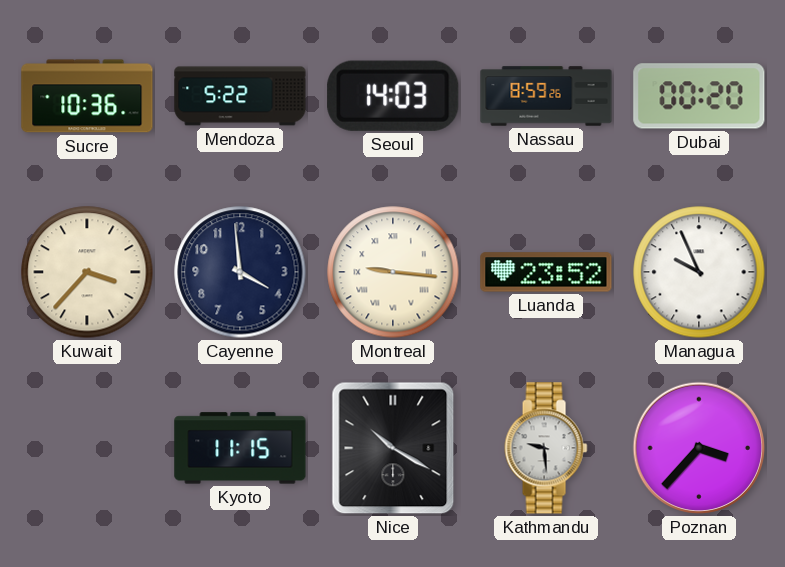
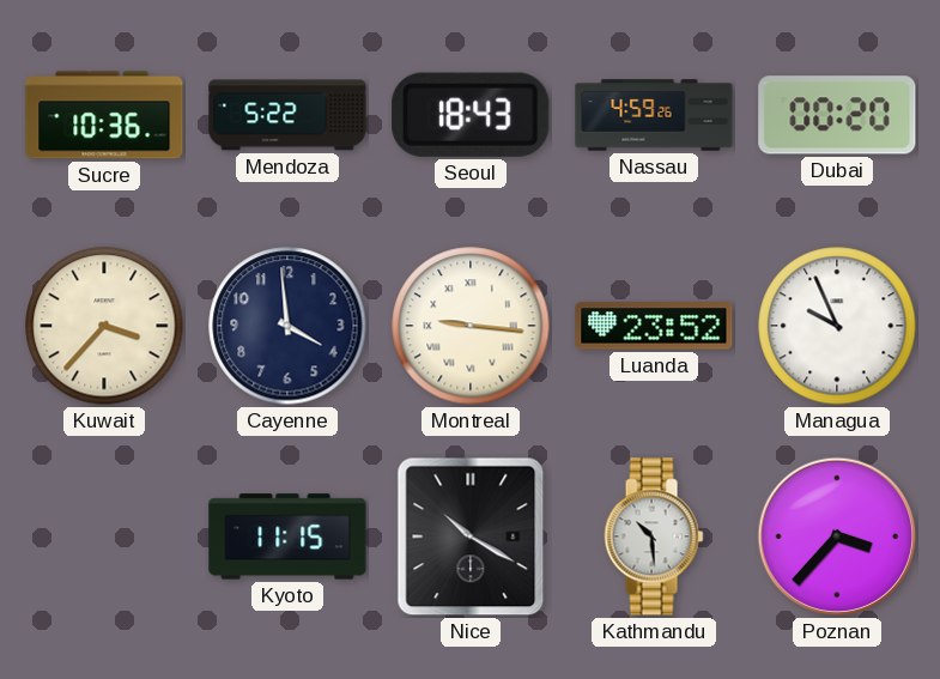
Seoul: 14:03 -> 18:43
Nassau: 8:59 -> 4:59
Kathmandu: 9:29 -> 10:29
